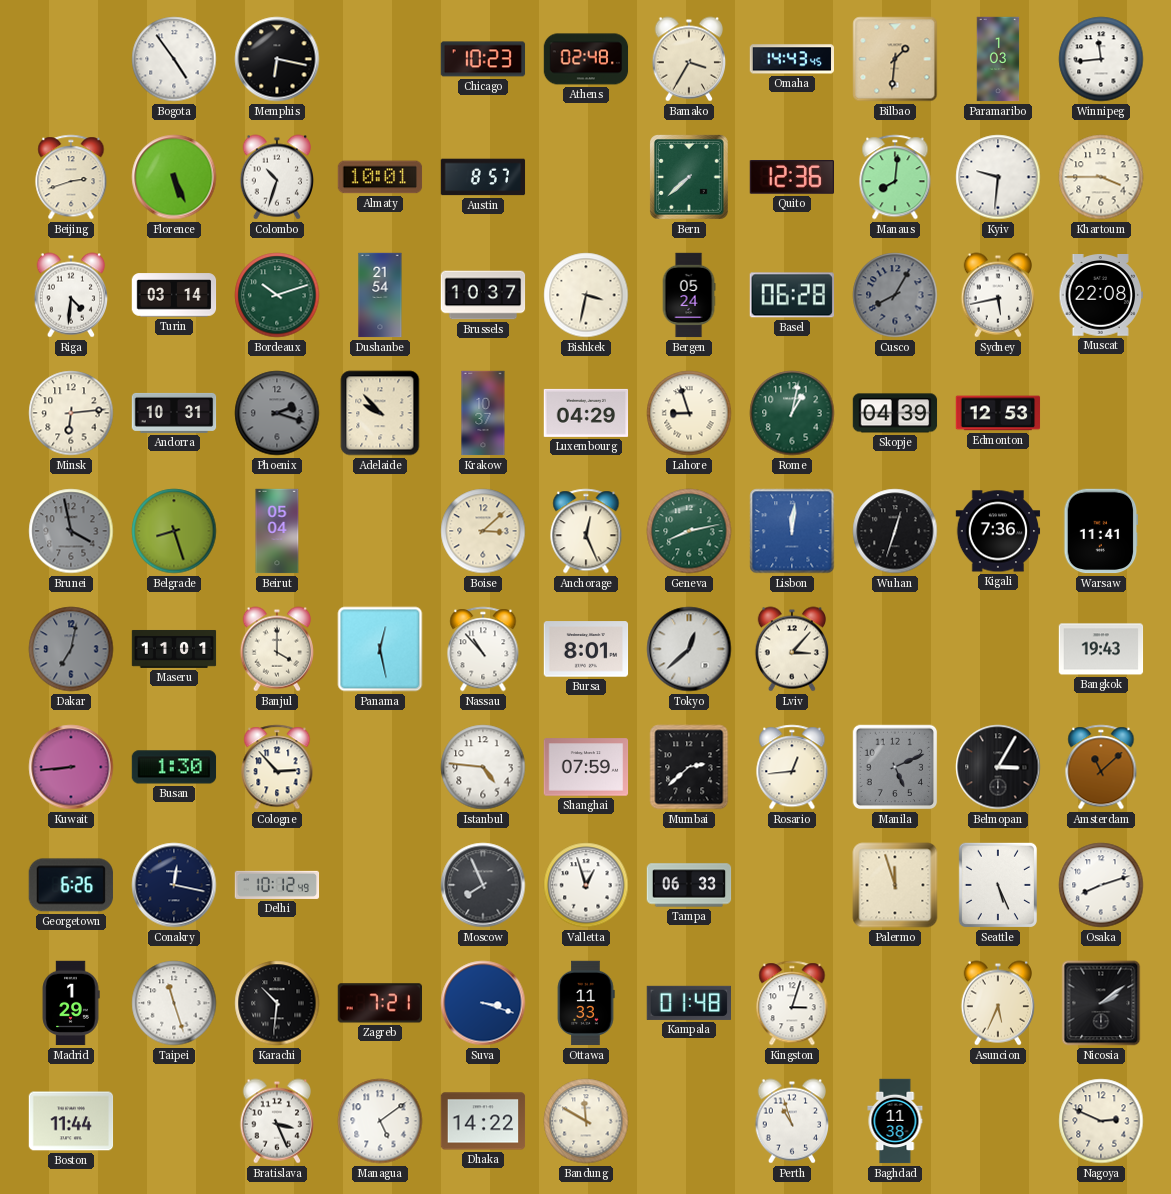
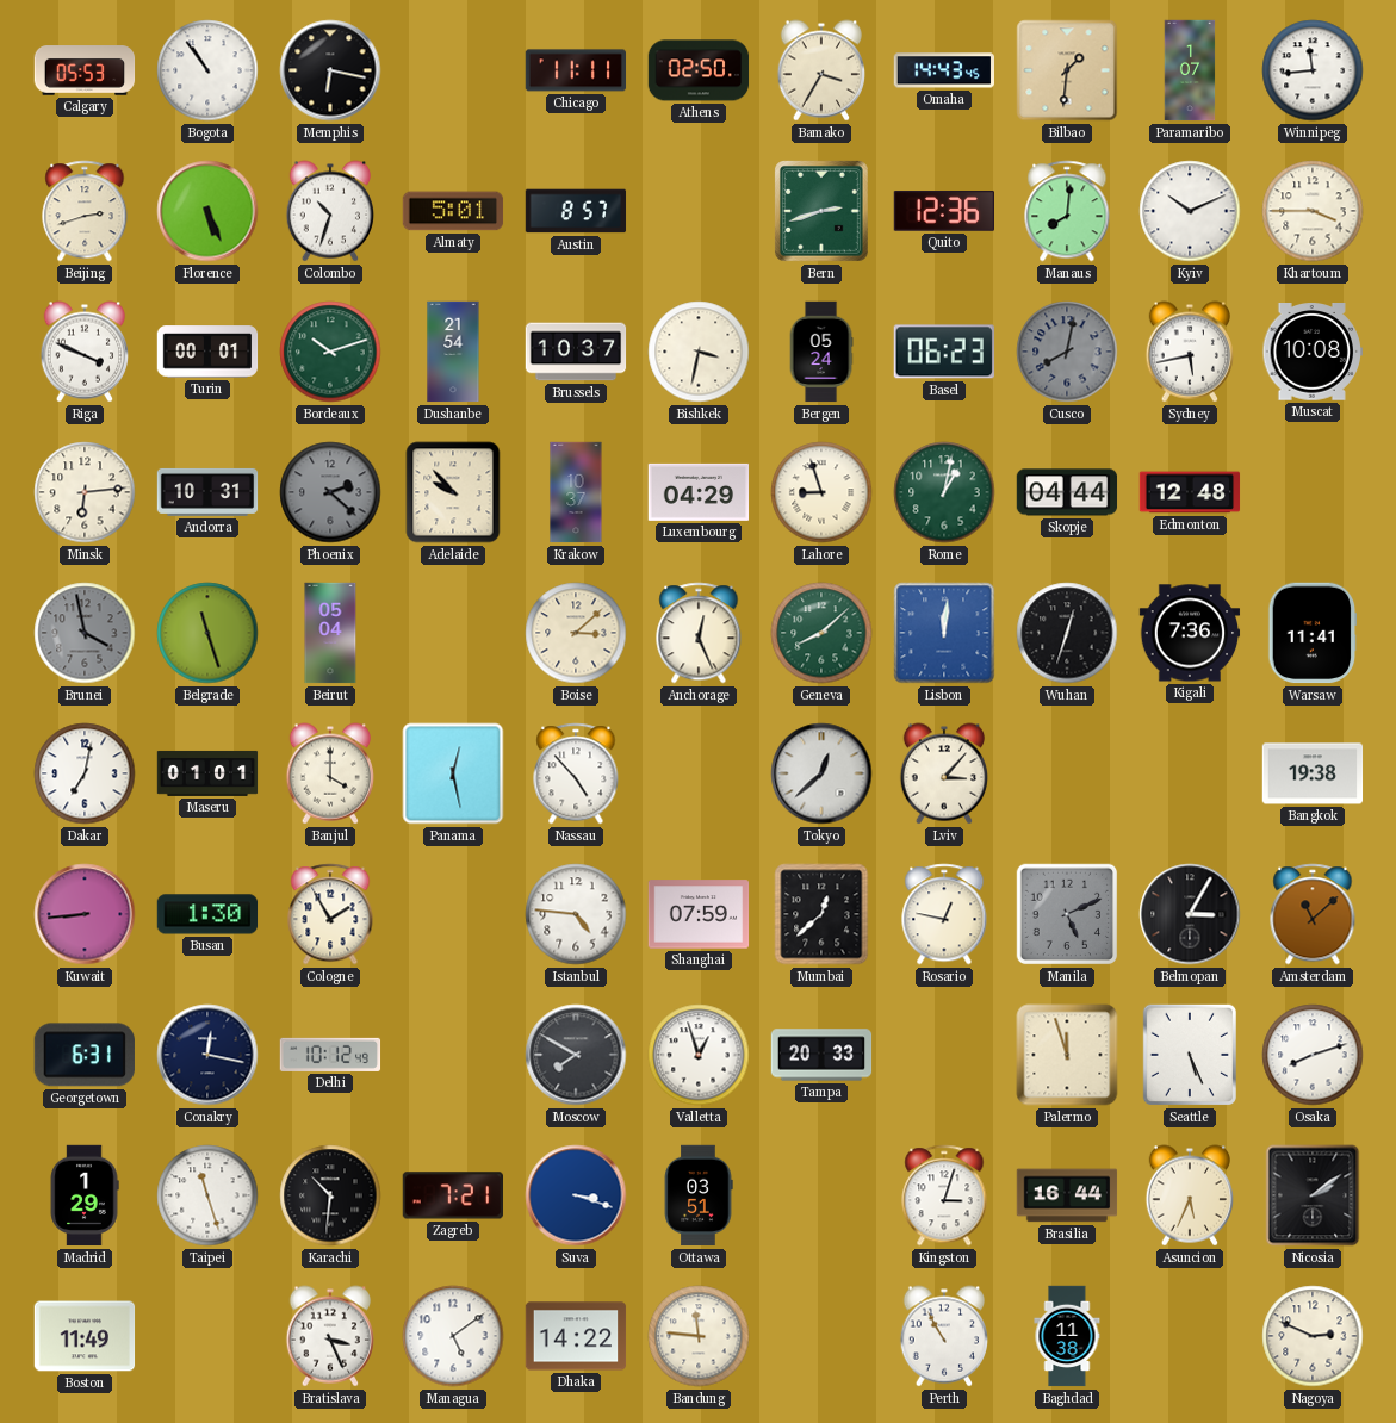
Calgary: none -> 05:53
Bogota: 4:54 -> 10:54
Chicago: 10:23 -> 11:11
Athens: 02:48 -> 02:50
Paramaribo: 1:03 -> 1:07
Almaty: 10:01 -> 5:01
Bern: 7:38 -> 2:42
Kyiv: 9:31 -> 10:11
Riga: 4:31 -> 3:49
Turin: 03:14 -> 00:01
Basel: 06:28 -> 06:23
Cusco: 8:05 -> 8:02
Muscat: 22:08 -> 10:08
Phoenix: 2:18 -> 2:22
Skopje: 04:39 -> 04:44
Edmonton: 12:53 -> 12:48
Belgrade: 8:27 -> 11:27
Geneva: 8:13 -> 8:08
Dakar dial: grey -> white
Maseru: 11:01 -> 01:01
Nassau: 10:53 -> 4:53
Bursa: 8:01 -> none
Bangkok: 19:43 -> 19:38
Cologne: 2:53 -> 1:55
Mumbai: 2:38 -> 12:38
Rosario: 12:44 -> 12:47
Georgetown: 6:26 -> 6:31
Moscow: 7:56 -> 7:50
Tampa: 06:33 -> 20:33
Ottawa: 11:33 -> 03:51
Kampala: 01:48 -> none
Brasilia: none -> 16:44
Boston: 11:44 -> 11:49
Bandung: 11:50 -> 11:46
Perth: 10:57 -> 10:55
